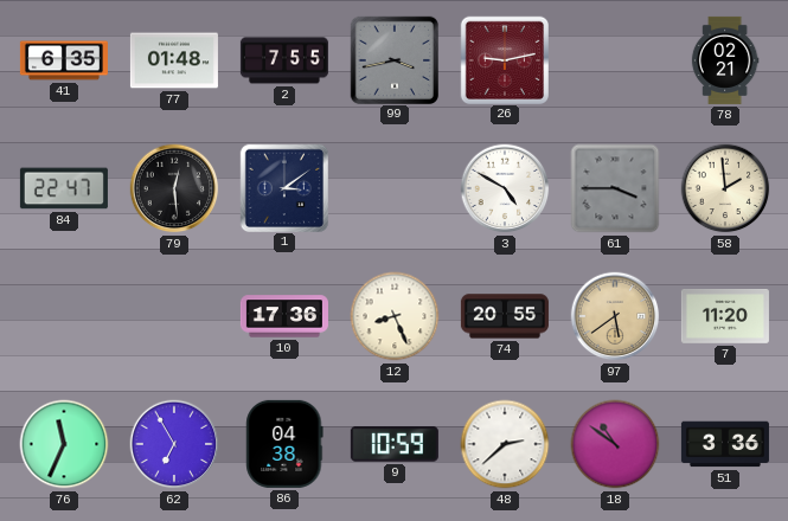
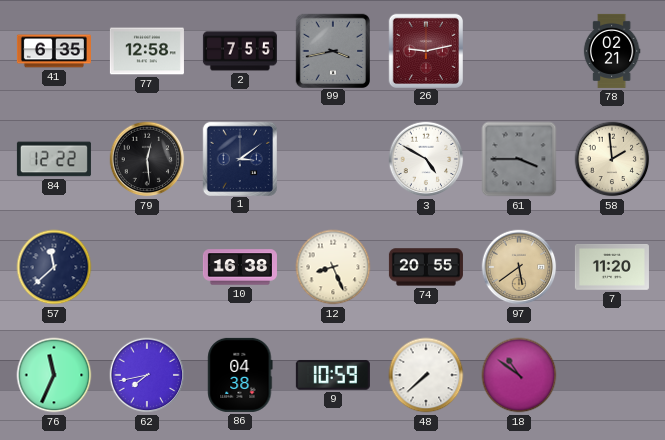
77: 01:48 -> 12:58
84: 22:47 -> 12:22
57: none -> 11:38
10: 17:36 -> 16:38
62: 6:55 -> 7:43
48: 2:38 -> 7:38
51: 3:36 -> none
